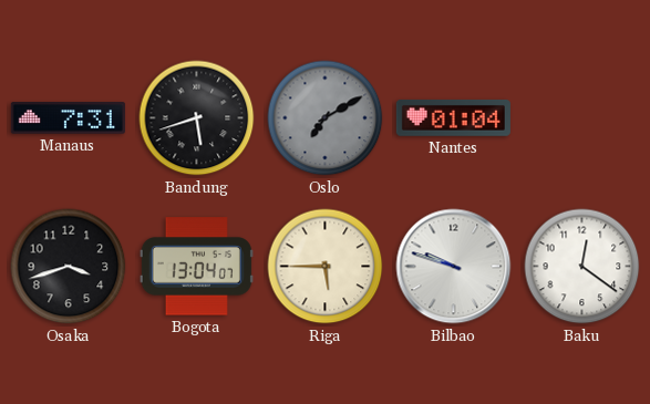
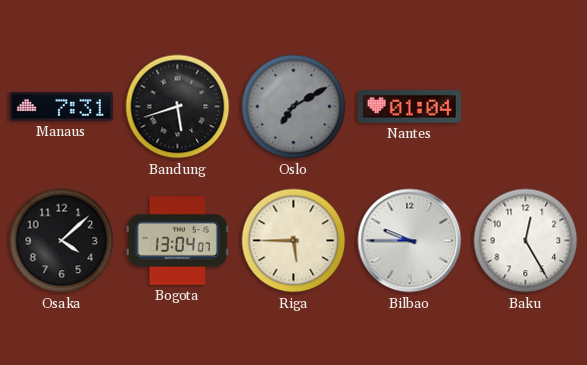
Osaka: 3:42 -> 4:08
Bilbao: 9:48 -> 9:45
Baku: 12:21 -> 12:25
